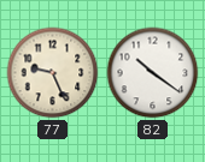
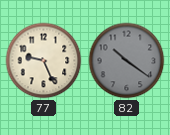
82 dial: white -> grey
